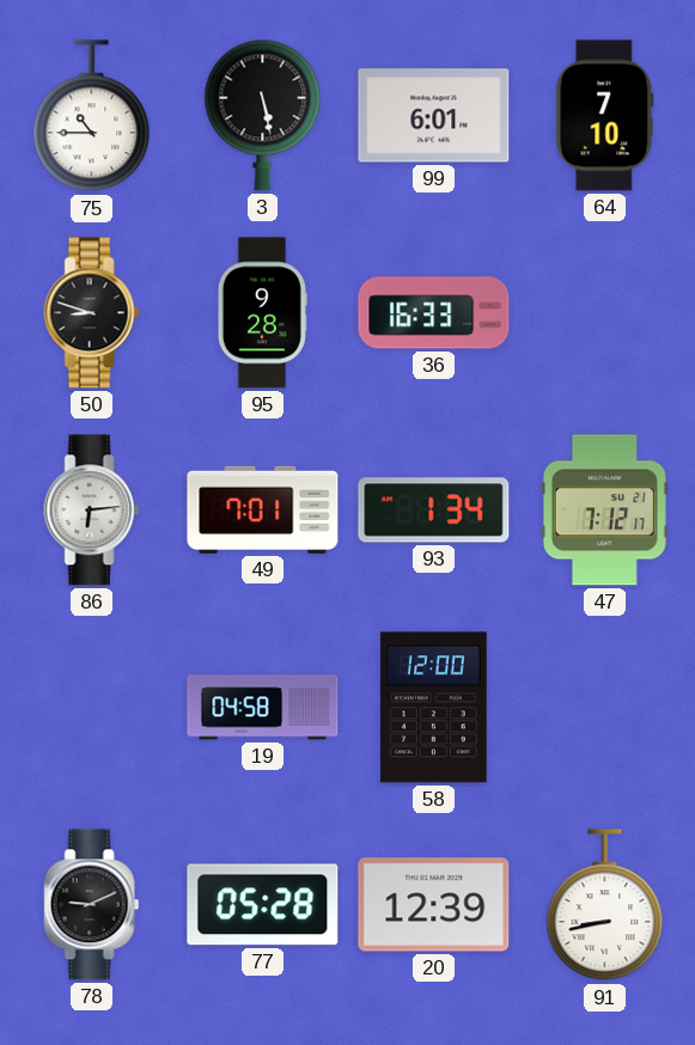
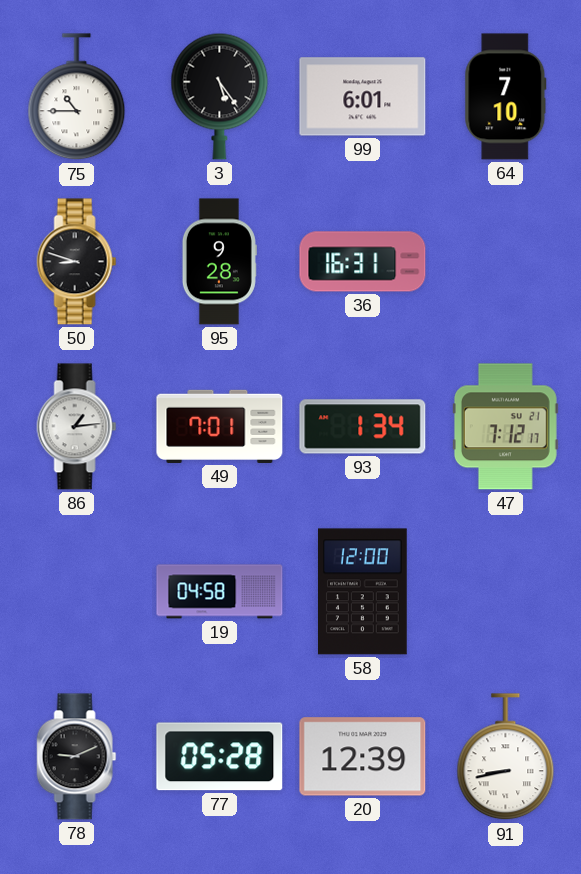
3: 5:28 -> 5:24
36: 16:33 -> 16:31
86: 6:14 -> 1:14
